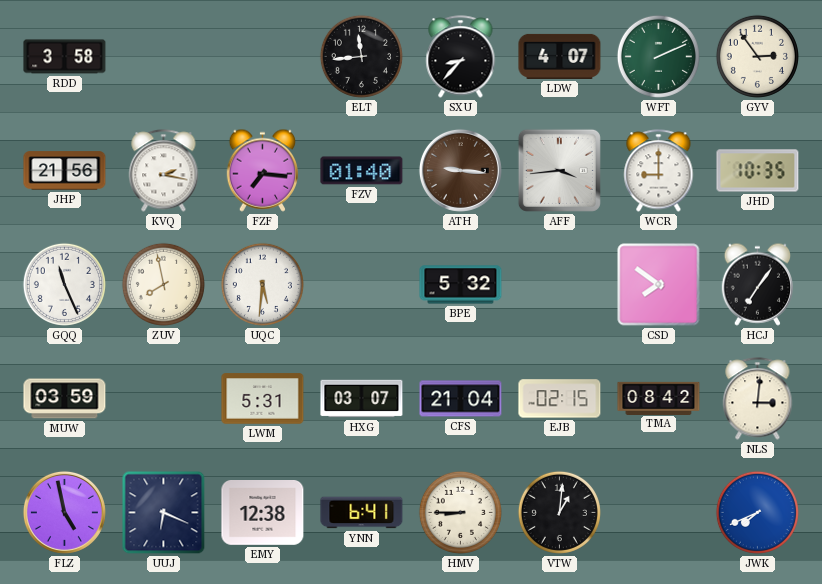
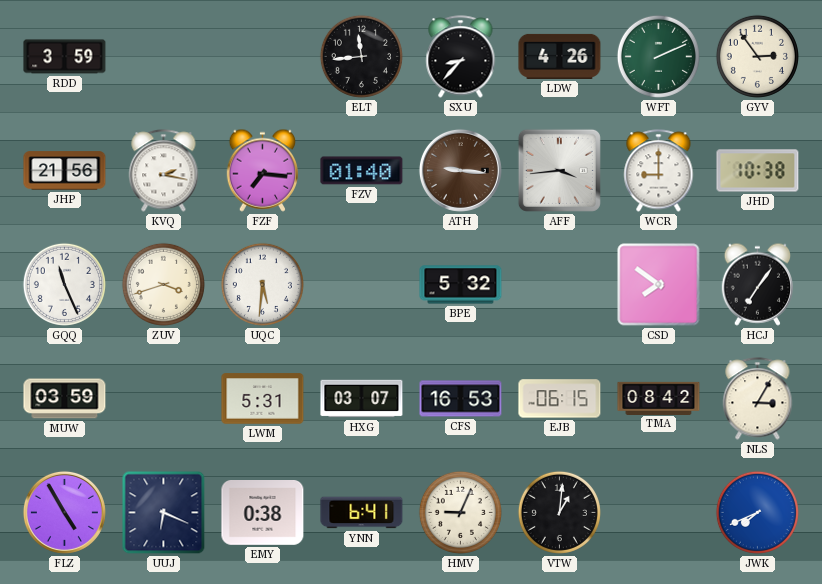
RDD: 3:58 -> 3:59
LDW: 4:07 -> 4:26
JHD: 10:35 -> 10:38
ZUV: 7:58 -> 3:42
CFS: 21:04 -> 16:53
EJB: 02:15 -> 06:15
NLS: 3:01 -> 3:05
FLZ: 4:58 -> 4:55
EMY: 12:38 -> 0:38
HMV: 8:45 -> 9:04
